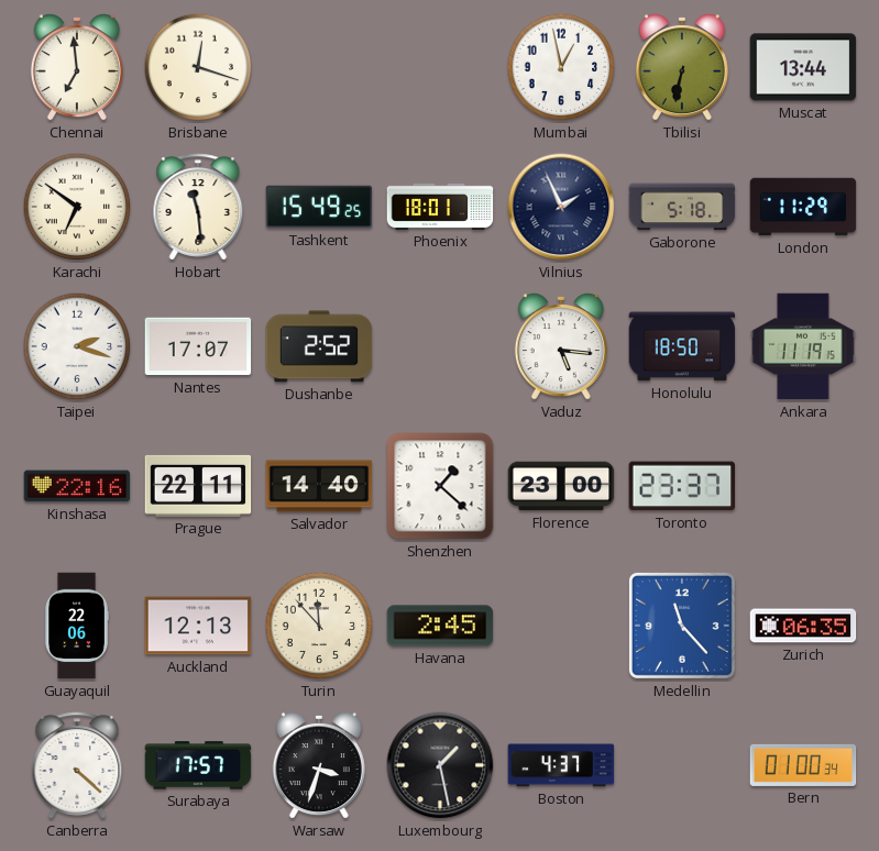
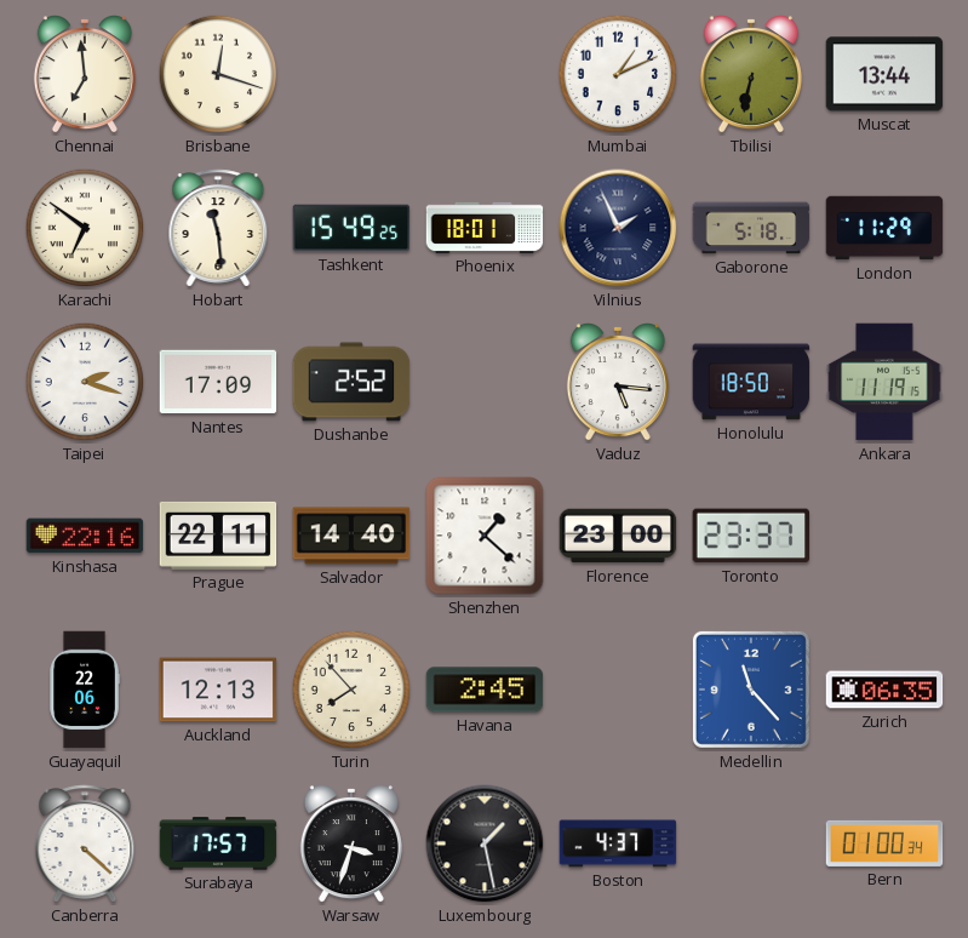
Mumbai: 12:58 -> 1:11
Nantes: 17:07 -> 17:09
Turin: 11:53 -> 7:53
